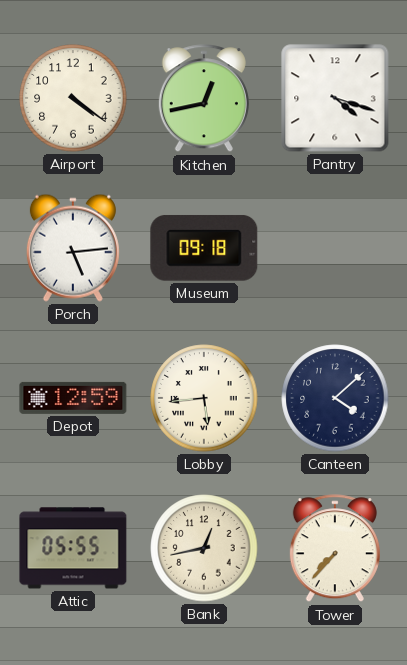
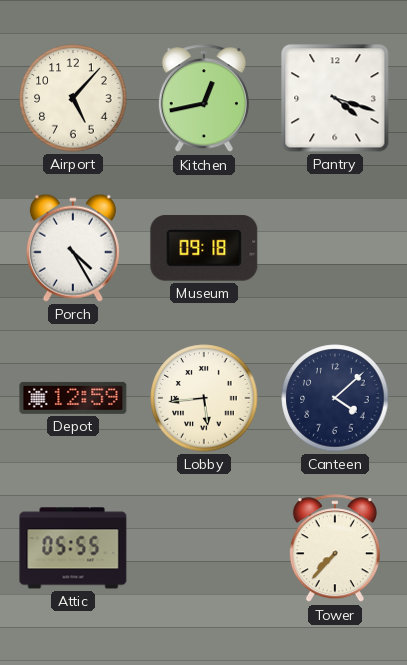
Airport: 4:21 -> 5:07
Porch: 5:14 -> 4:25
Bank: 12:43 -> none
